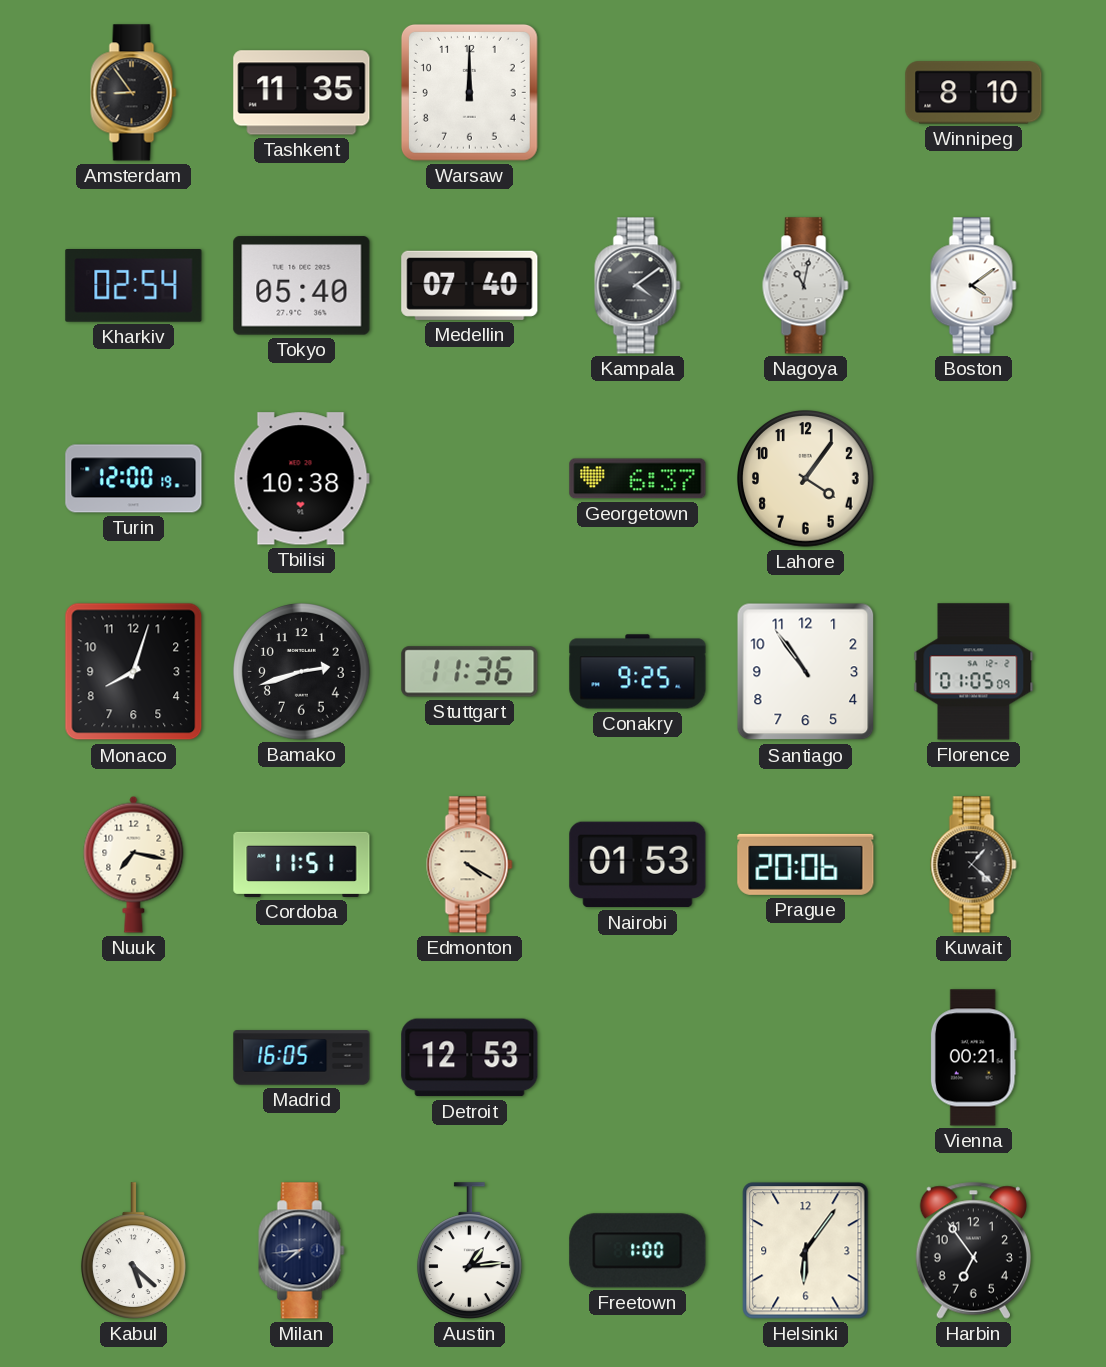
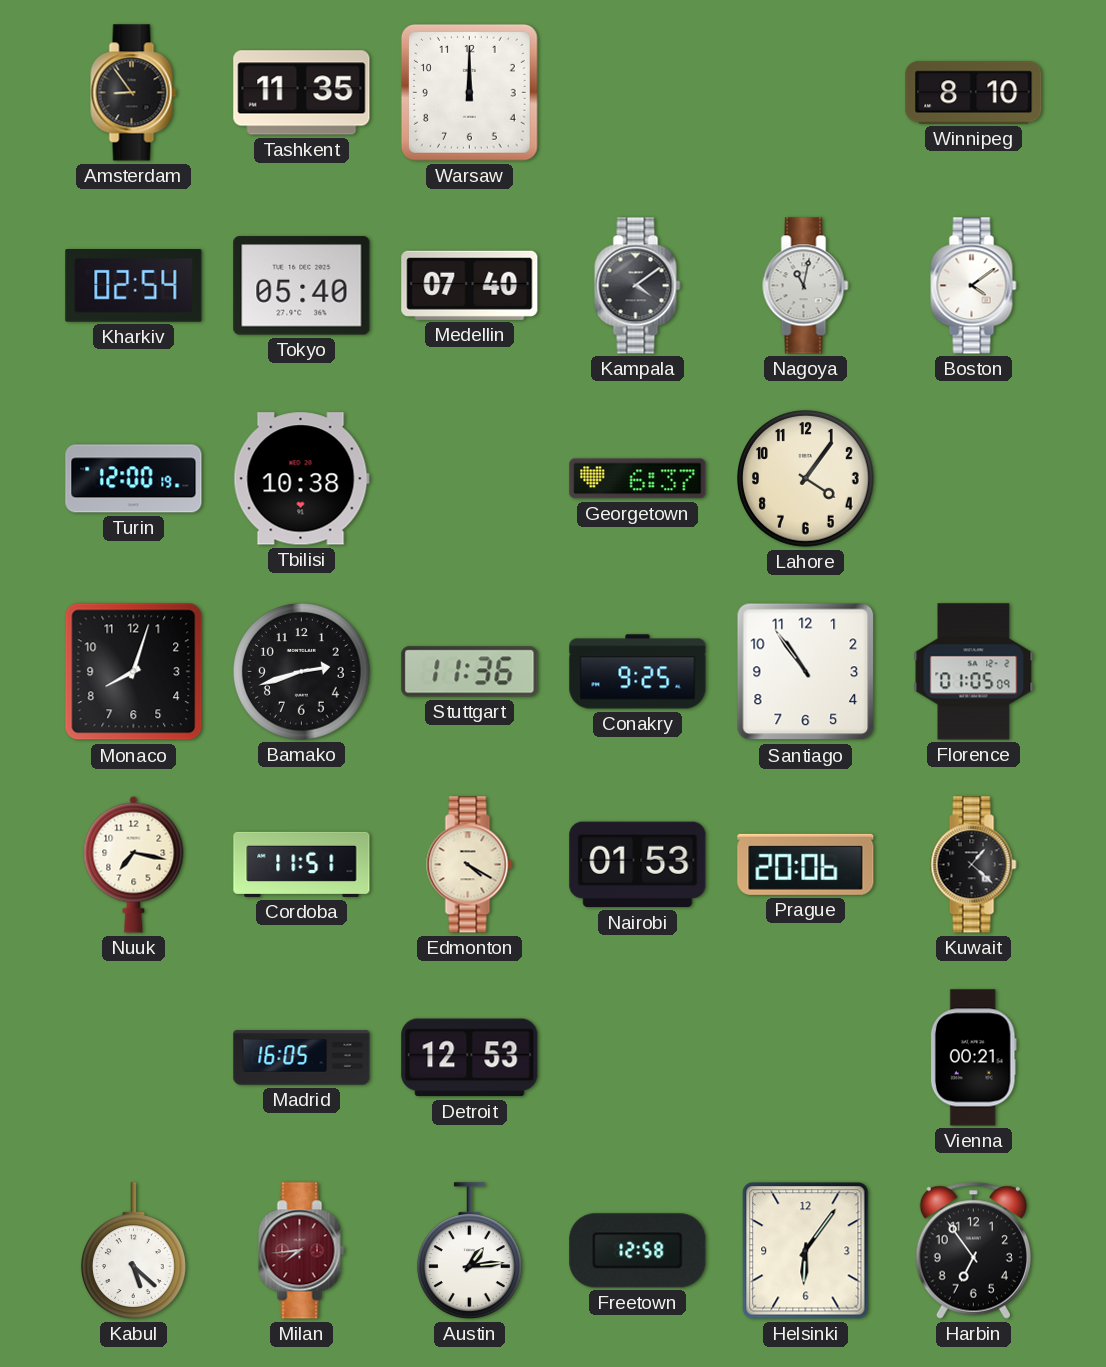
Milan dial: navy -> burgundy
Freetown: 1:00 -> 12:58
